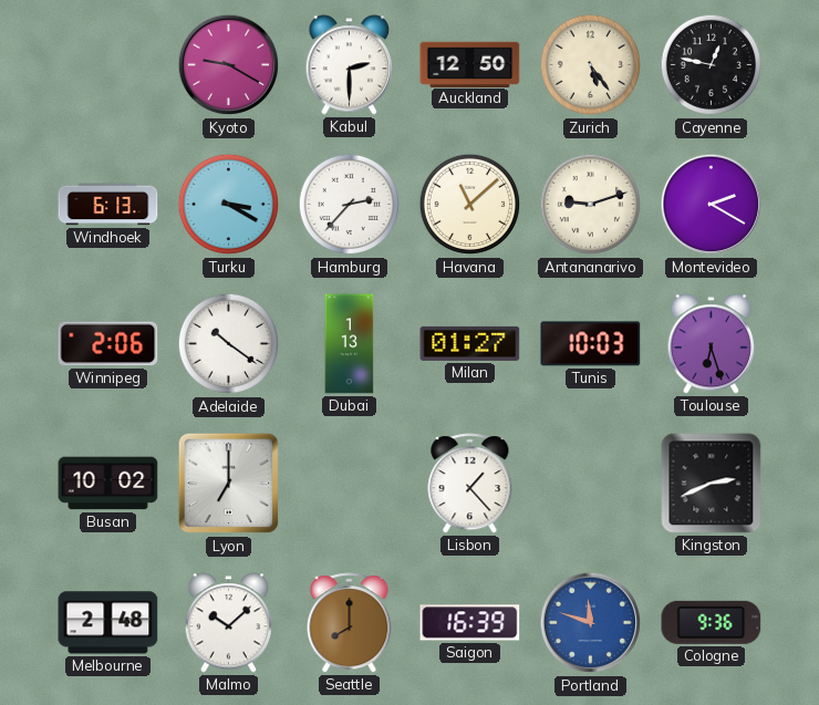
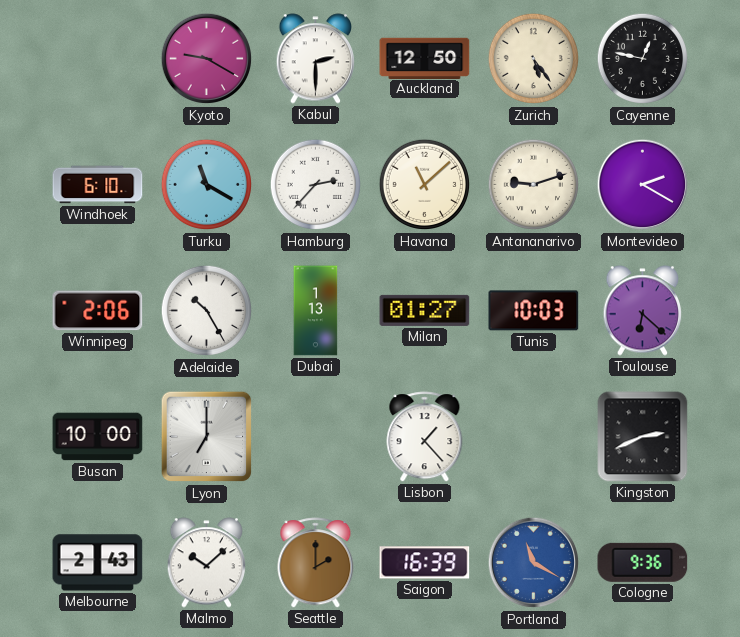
Windhoek: 6:13 -> 6:10
Turku: 3:20 -> 11:20
Adelaide: 10:21 -> 10:25
Toulouse: 6:27 -> 6:22
Busan: 10:02 -> 10:00
Melbourne: 2:48 -> 2:43
Seattle: 8:00 -> 2:00
Portland: 11:48 -> 11:20
